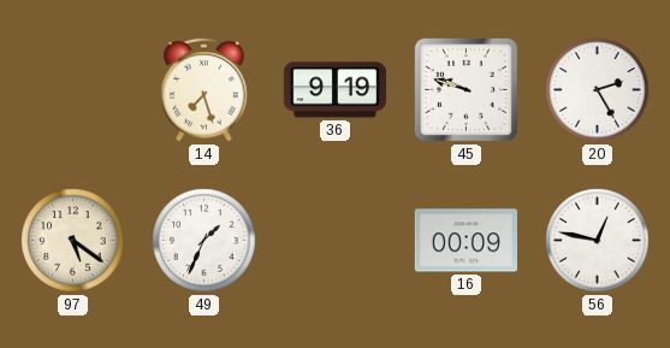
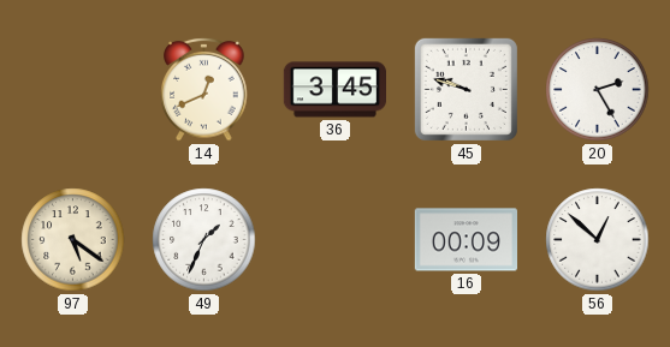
14: 7:27 -> 12:41
36: 9:19 -> 3:45
56: 12:47 -> 12:52
